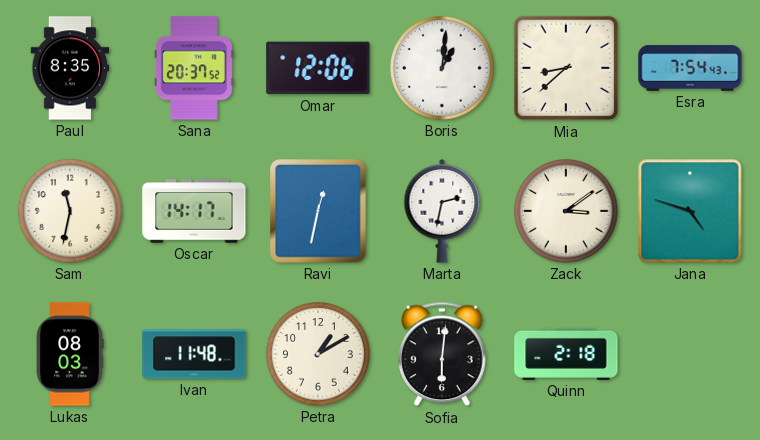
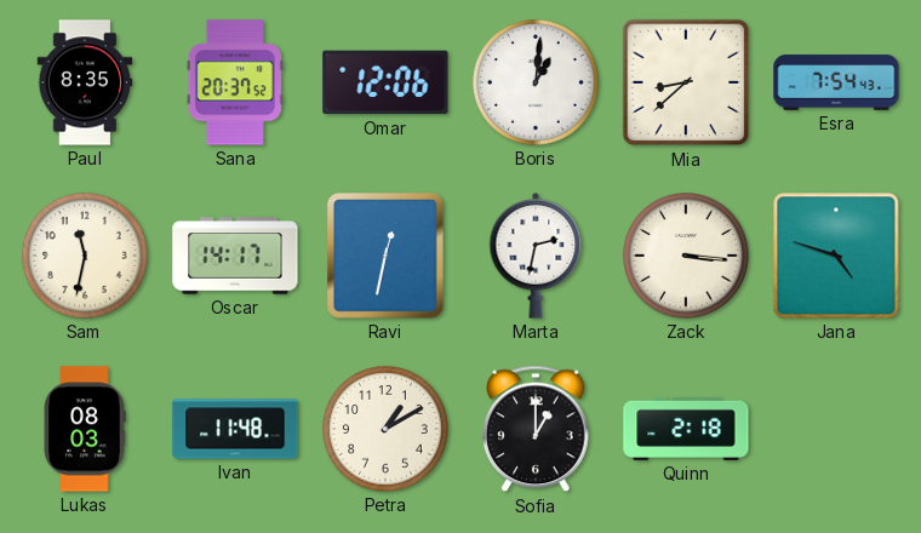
Zack: 3:09 -> 3:16
Sofia: 6:01 -> 1:00
